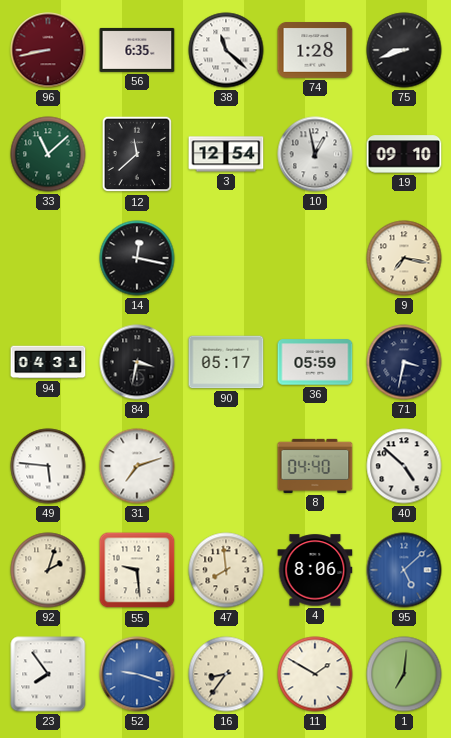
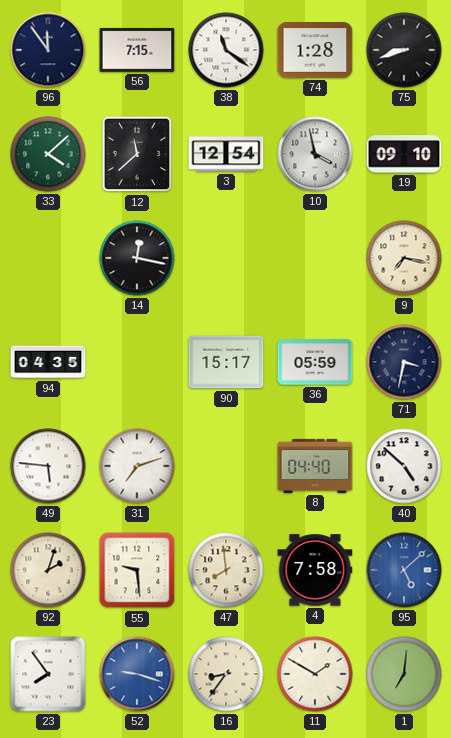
96: 8:43 -> 11:54
96 dial: burgundy -> navy
56: 6:35 -> 7:15
38: 11:22 -> 11:21
33: 11:08 -> 4:08
10: 12:58 -> 3:58
94: 04:31 -> 04:35
84: 3:32 -> none
90: 05:17 -> 15:17
4: 8:06 -> 7:58
